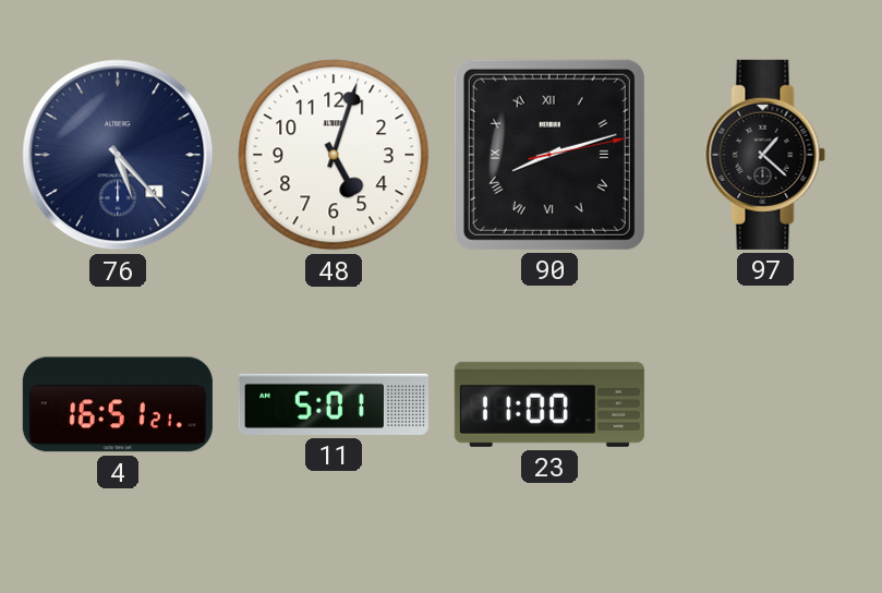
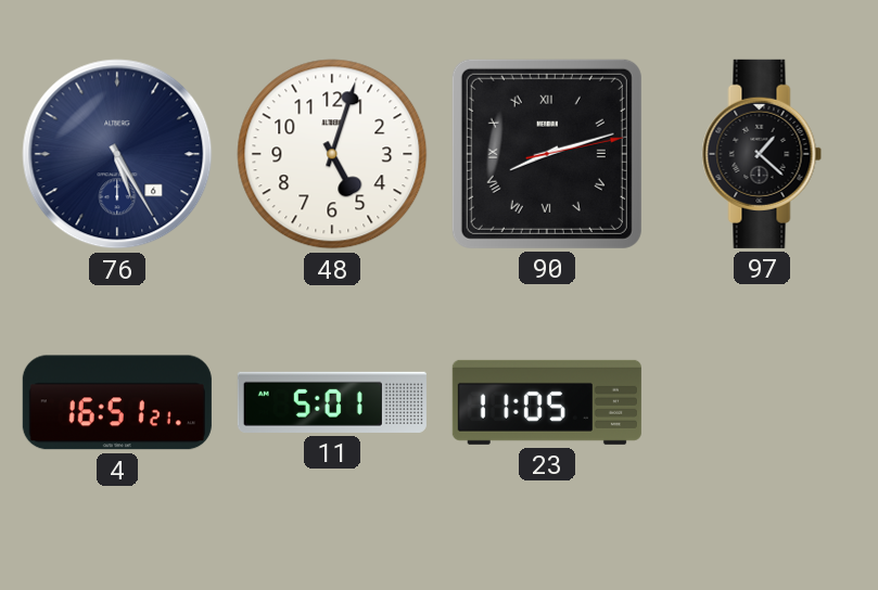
76: 5:23 -> 5:25
23: 11:00 -> 11:05
